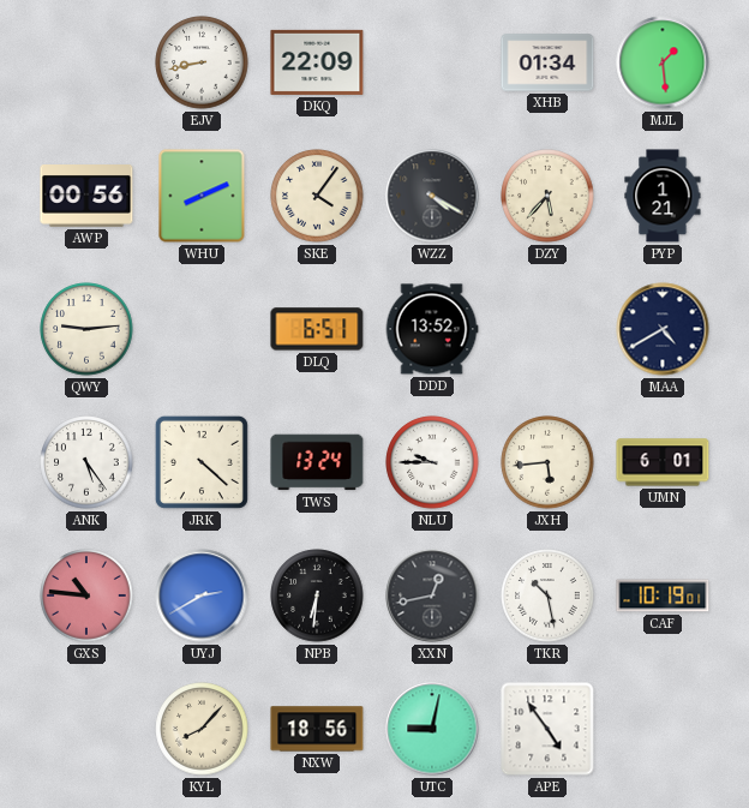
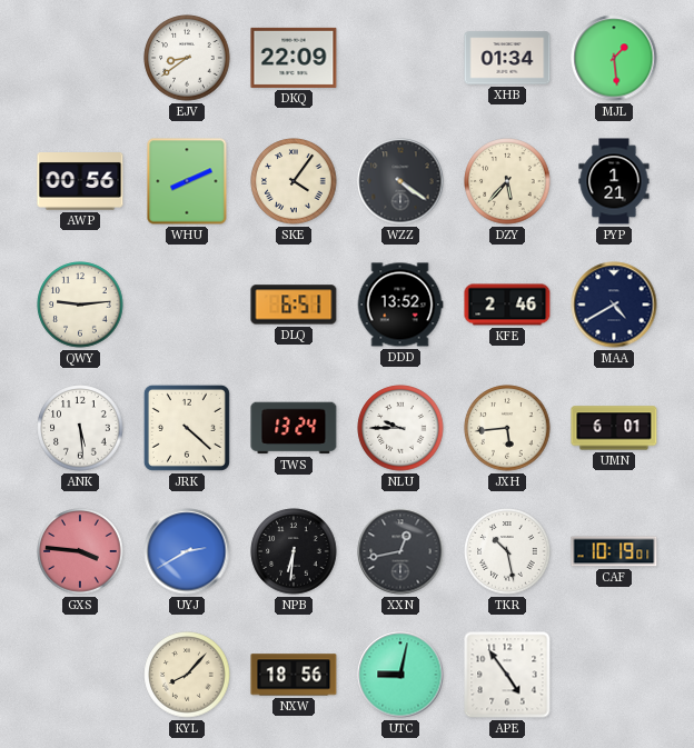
EJV: 8:43 -> 8:39
WZZ: 4:20 -> 4:21
KFE: none -> 2:46
ANK: 5:24 -> 5:29
GXS: 10:46 -> 3:46
